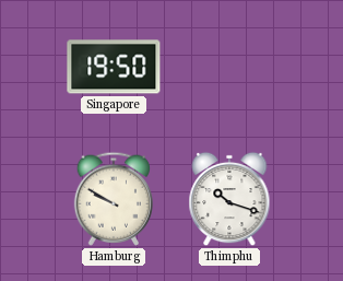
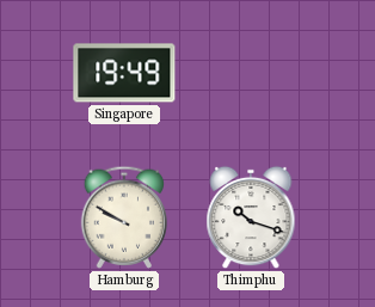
Singapore: 19:50 -> 19:49
